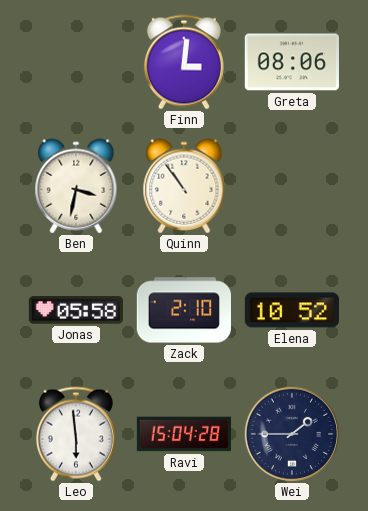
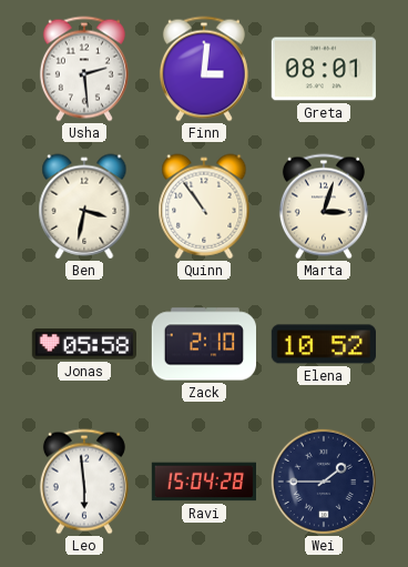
Usha: none -> 2:29
Greta: 08:06 -> 08:01
Marta: none -> 3:03
